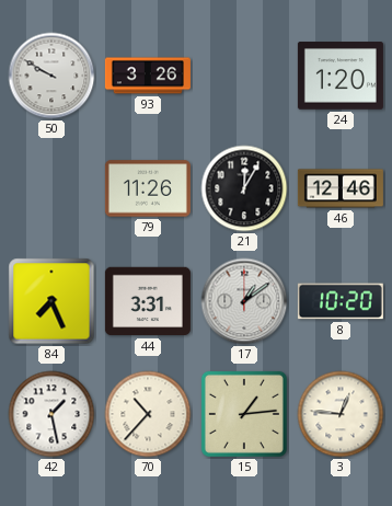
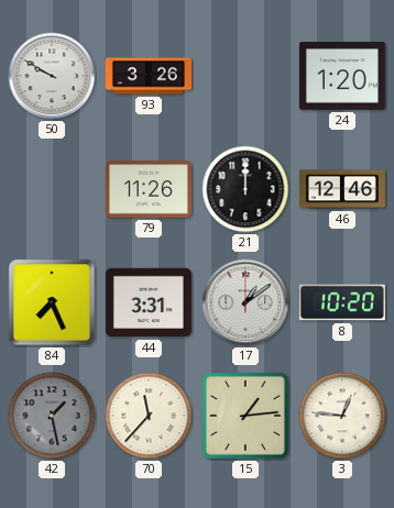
21: 12:05 -> 12:00
42 dial: white -> grey
70: 10:37 -> 11:37
